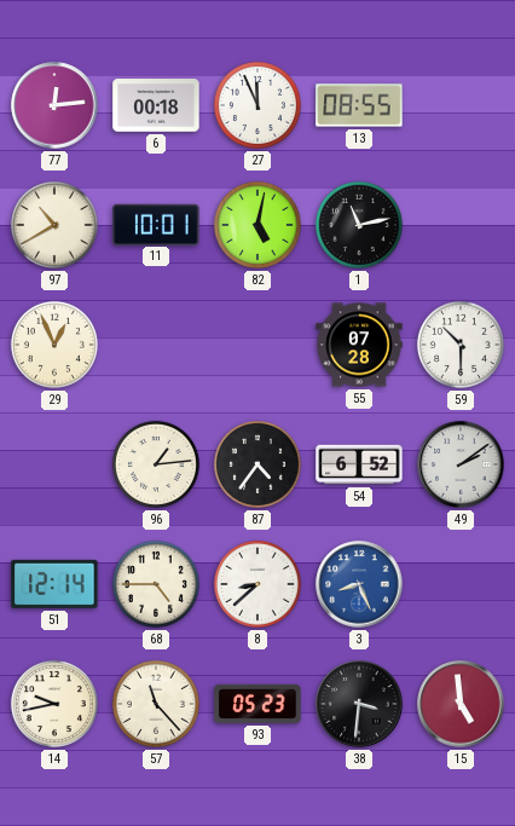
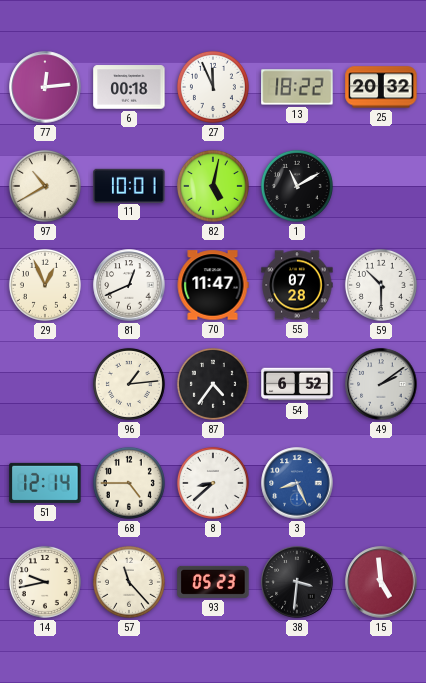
13: 08:55 -> 18:22
25: none -> 20:32
1: 11:13 -> 11:10
81: none -> 12:41
70: none -> 11:47
